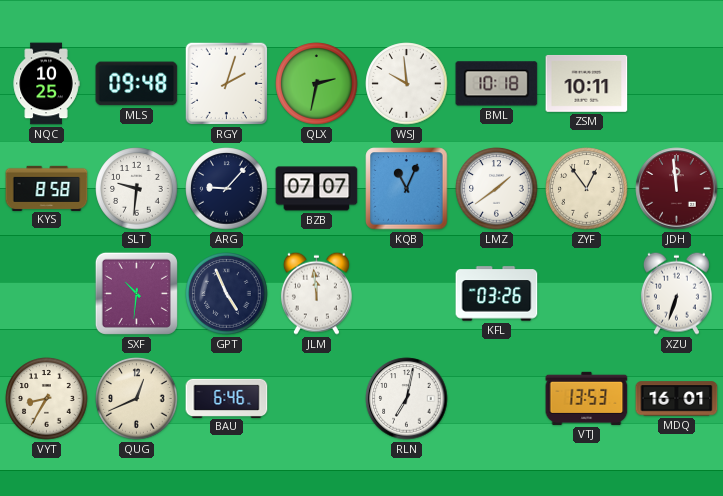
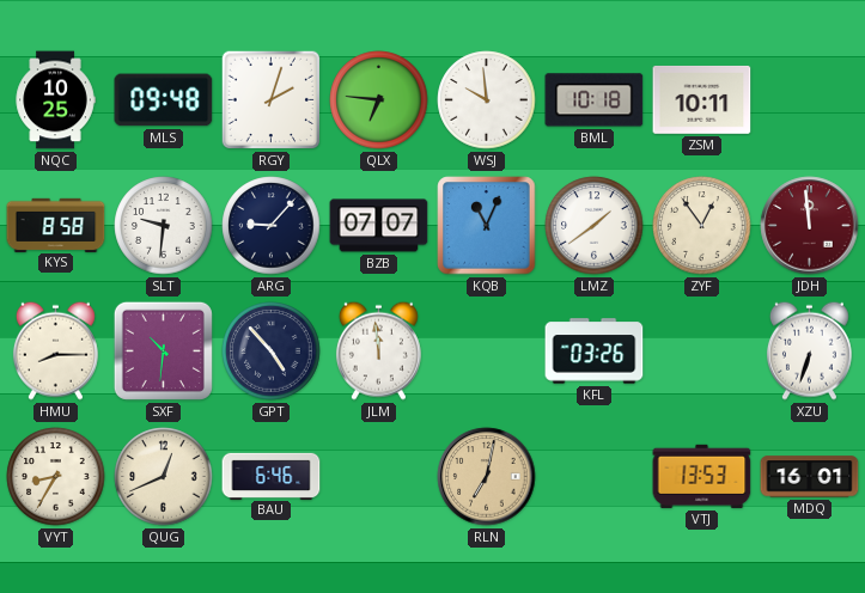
QLX: 2:32 -> 6:46
HMU: none -> 8:15
GPT: 4:56 -> 4:53
RLN dial: white -> champagne
